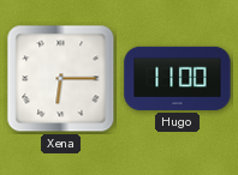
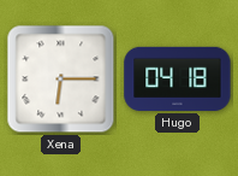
Hugo: 11:00 -> 04:18
